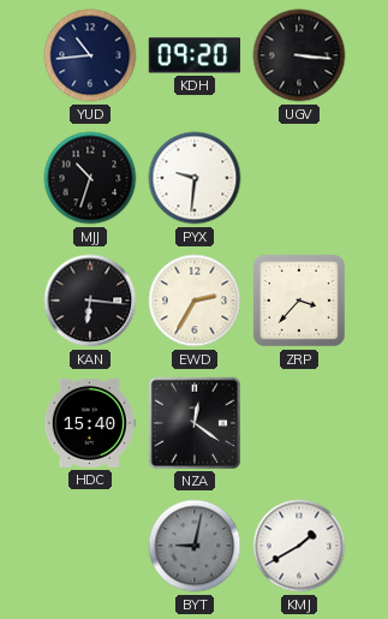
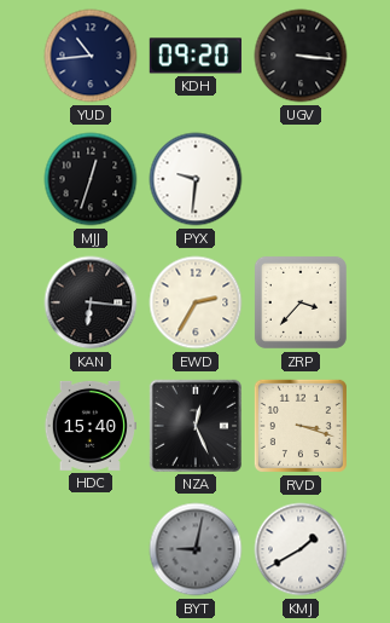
MJJ: 10:33 -> 12:33
NZA: 12:21 -> 12:26
RVD: none -> 3:18
